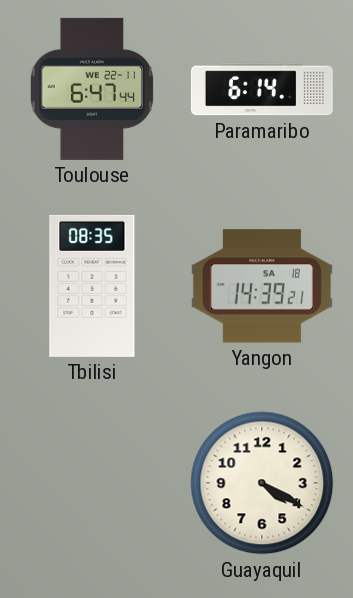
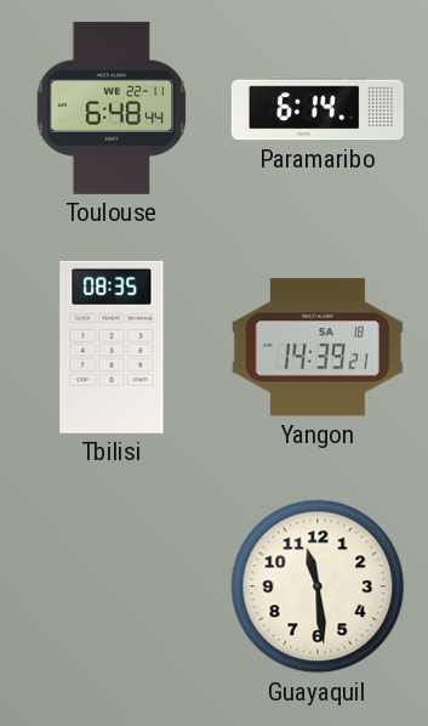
Toulouse: 6:47 -> 6:48
Guayaquil: 4:20 -> 11:29
